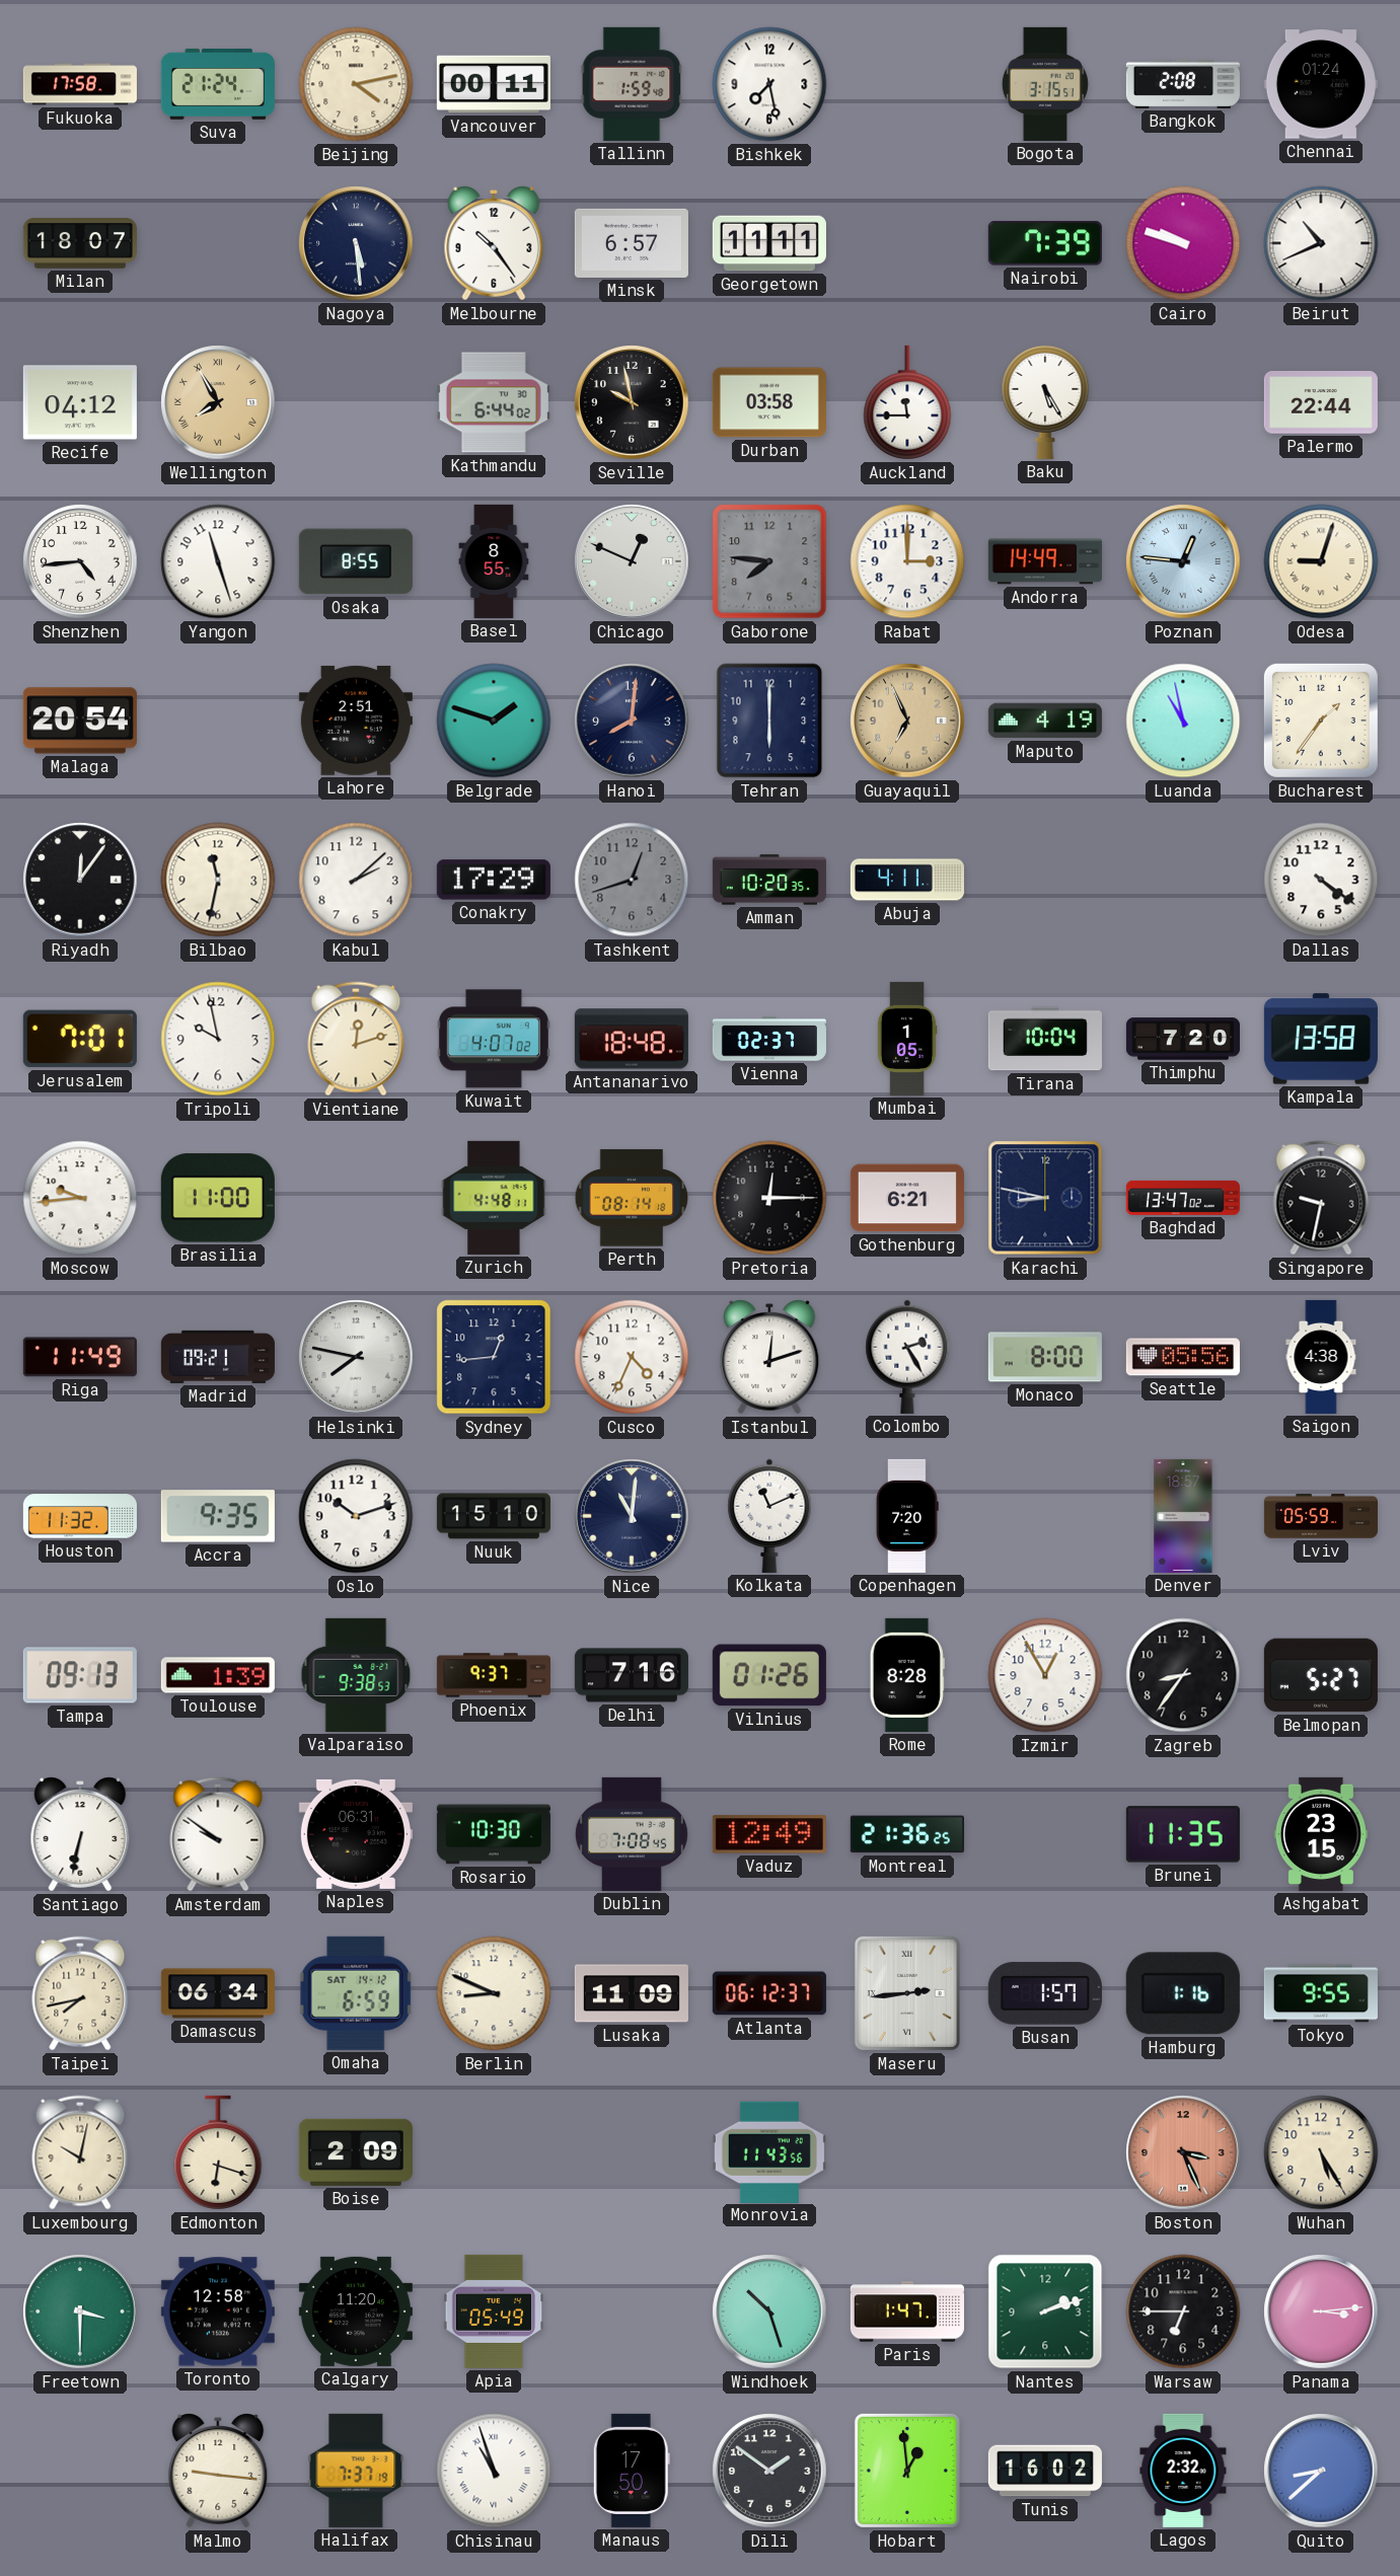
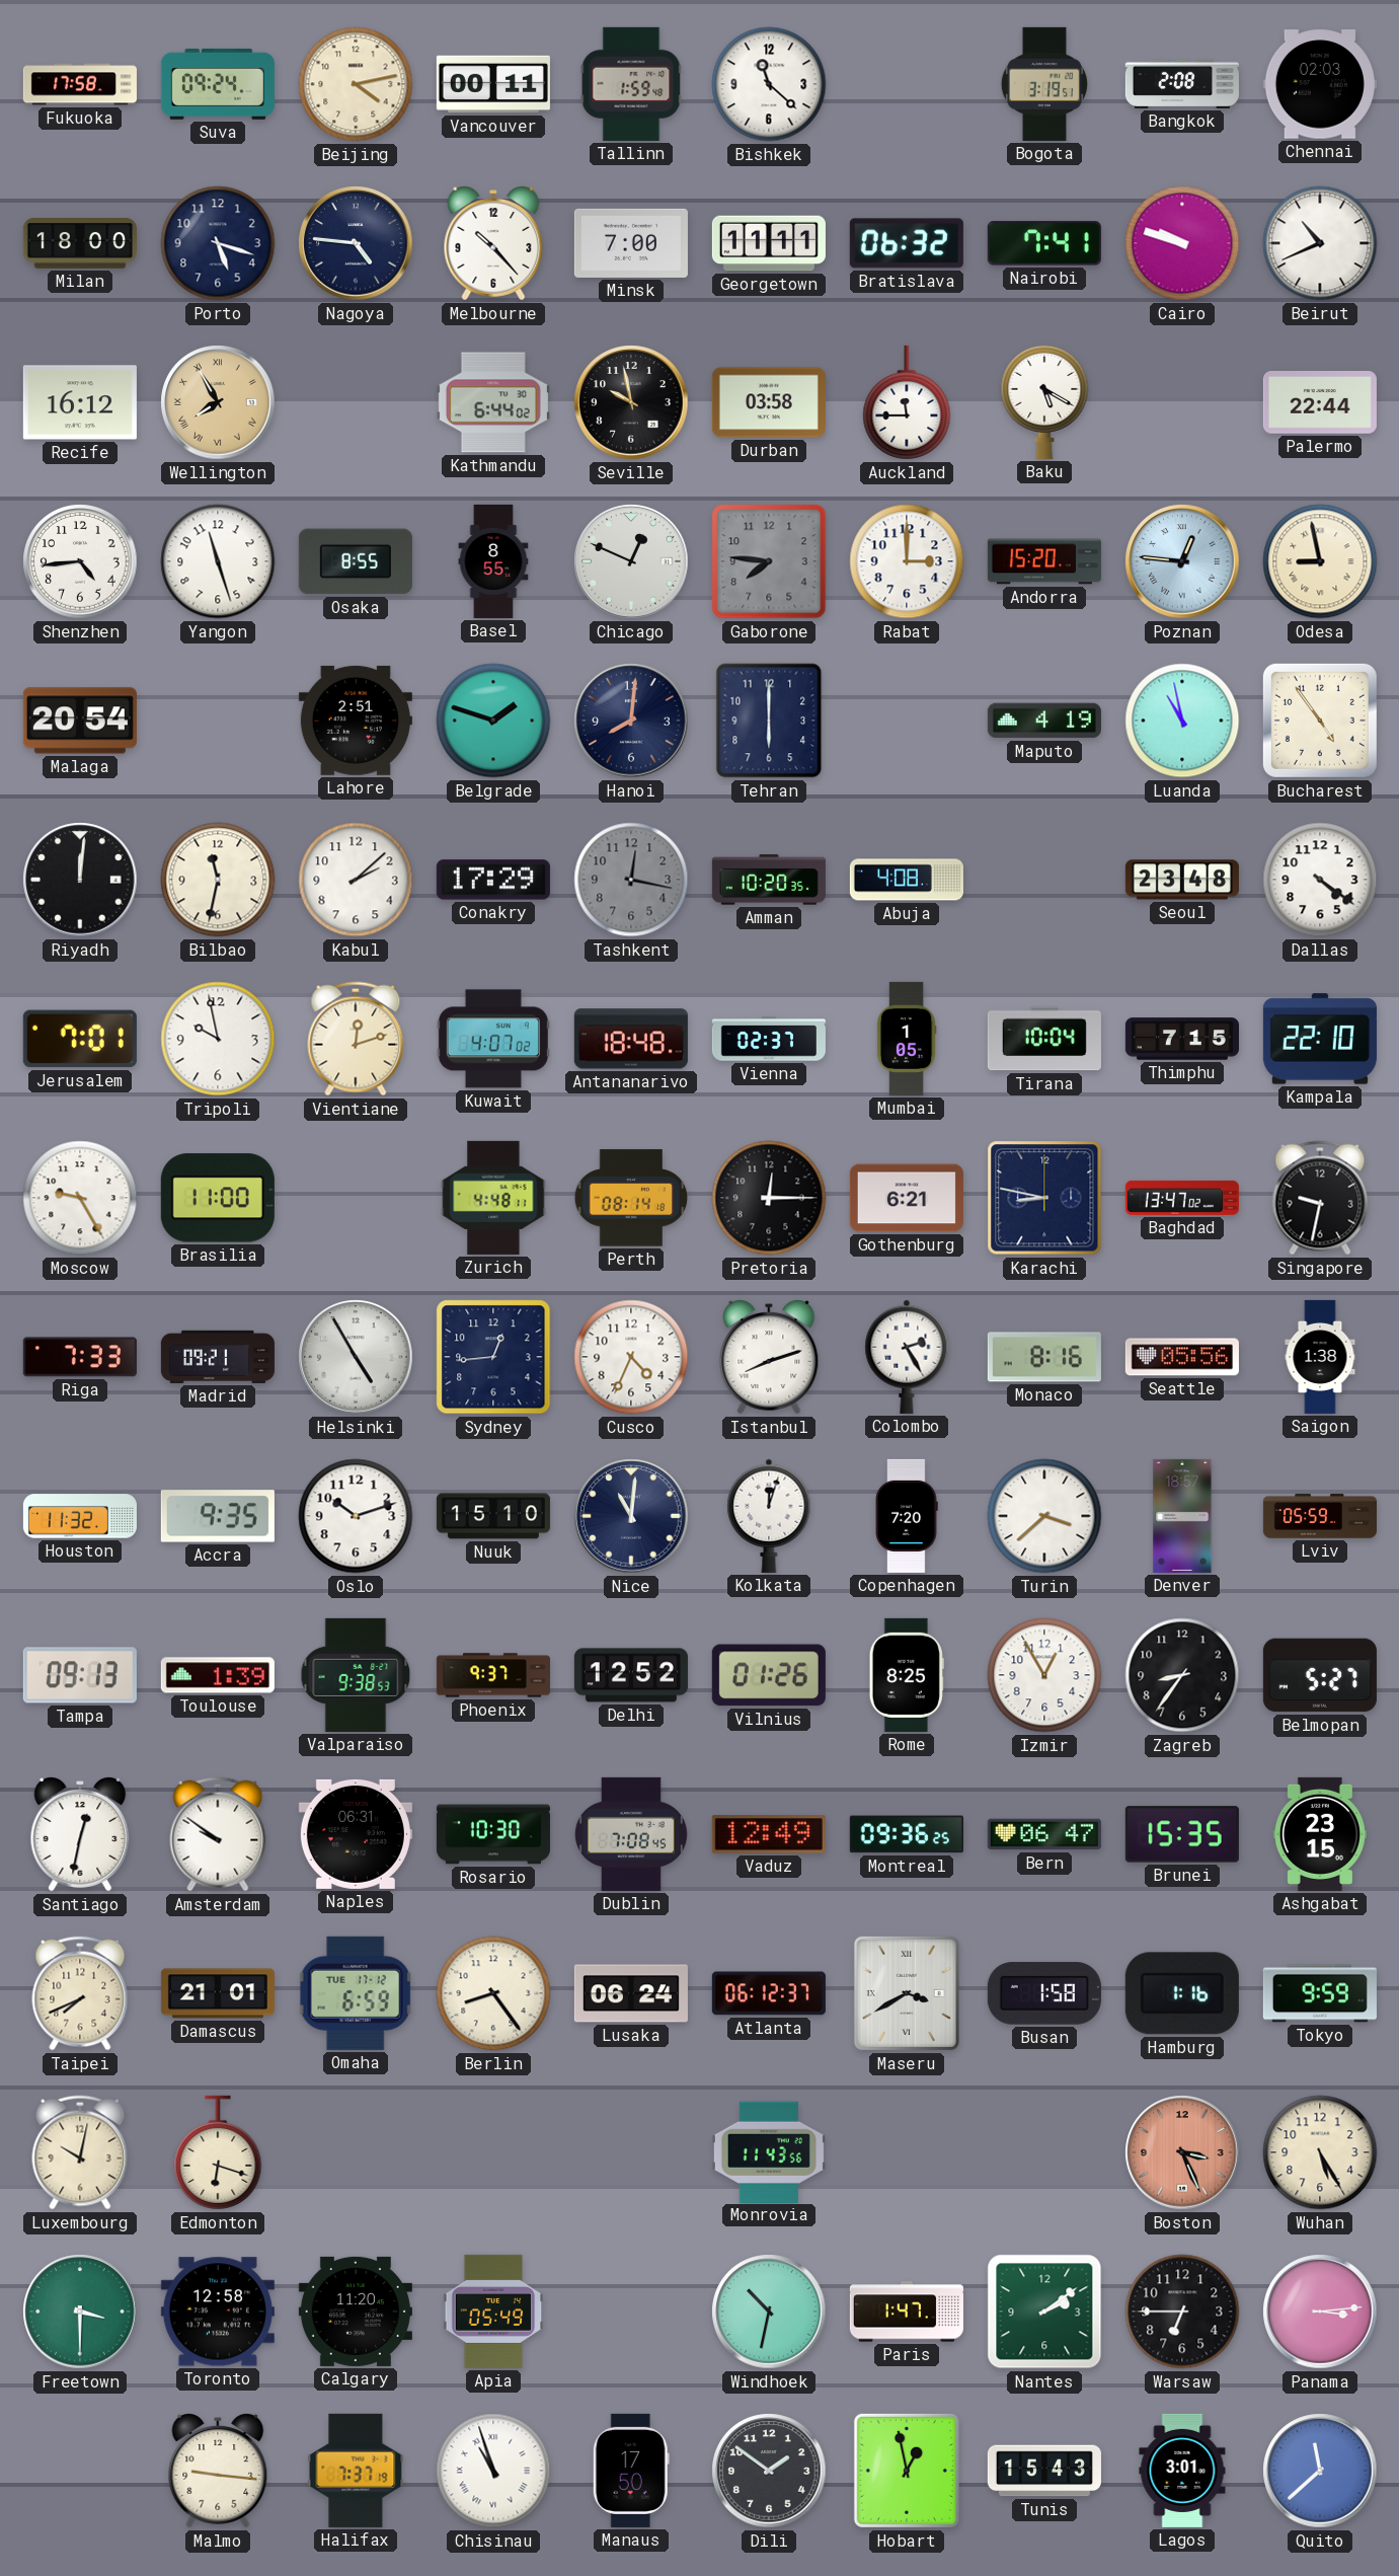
Suva: 21:24 -> 09:24
Bishkek: 7:28 -> 11:22
Bogota: 3:15 -> 3:19
Chennai: 01:24 -> 02:03
Milan: 18:07 -> 18:00
Porto: none -> 5:18
Nagoya: 5:29 -> 4:46
Melbourne: 10:24 -> 10:23
Minsk: 6:57 -> 7:00
Bratislava: none -> 06:32
Nairobi: 7:39 -> 7:41
Recife: 04:12 -> 16:12
Baku: 5:25 -> 5:20
Andorra: 14:49 -> 15:20
Odesa: 9:03 -> 8:58
Guayaquil: 6:56 -> none
Bucharest: 1:36 -> 4:54
Riyadh: 12:06 -> 12:01
Tashkent: 12:42 -> 12:17
Abuja: 4:11 -> 4:08
Seoul: none -> 23:48
Thimphu: 7:20 -> 7:15
Kampala: 13:58 -> 22:10
Moscow: 9:44 -> 9:25
Riga: 11:49 -> 7:33
Helsinki: 7:47 -> 4:55
Istanbul: 12:12 -> 8:12
Monaco: 8:00 -> 8:16
Saigon: 4:38 -> 1:38
Kolkata: 11:11 -> 12:03
Turin: none -> 3:38
Delhi: 7:16 -> 12:52
Rome: 8:28 -> 8:25
Santiago: 6:32 -> 12:32
Montreal: 21:36 -> 09:36
Bern: none -> 06:47
Brunei: 11:35 -> 15:35
Taipei: 7:43 -> 7:41
Damascus: 06:34 -> 21:01
Omaha date: SAT 14-12 -> TUE 17-12
Berlin: 8:49 -> 8:24
Lusaka: 11:09 -> 06:24
Maseru: 2:44 -> 3:40
Busan: 1:57 -> 1:58
Tokyo: 9:55 -> 9:59
Boise: 2:09 -> none
Windhoek: 10:27 -> 10:32
Nantes: 2:12 -> 2:09
Hobart: 12:59 -> 12:58
Tunis: 16:02 -> 15:43
Lagos: 2:32 -> 3:01
Quito: 8:38 -> 11:38
